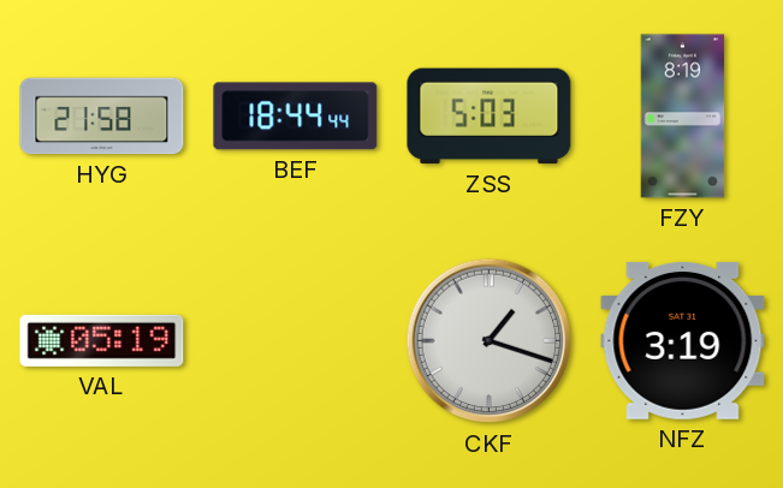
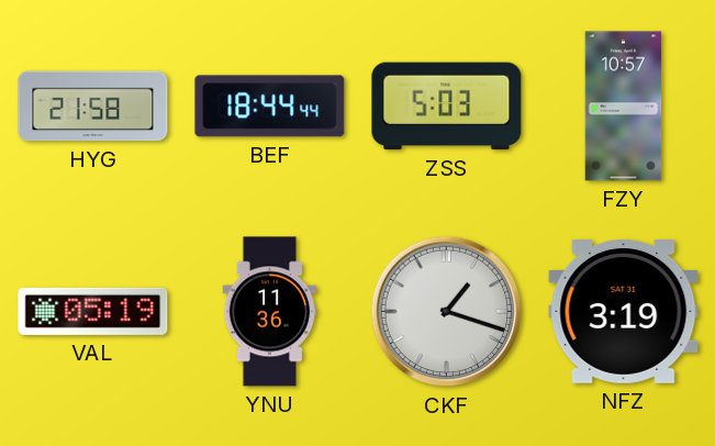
FZY: 8:19 -> 10:57
YNU: none -> 11:36
